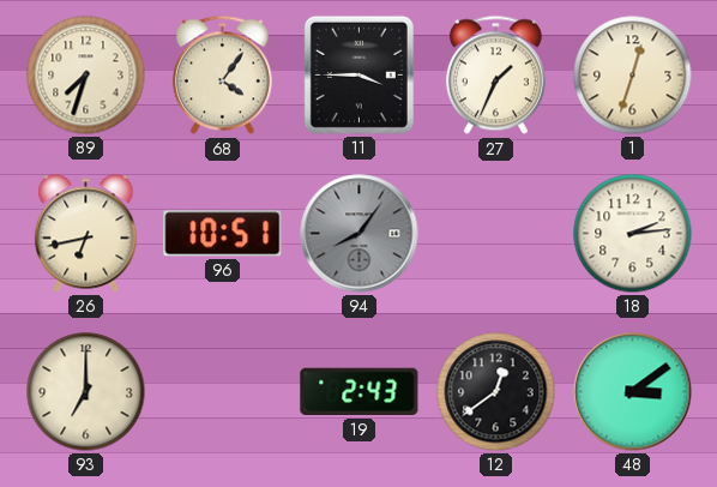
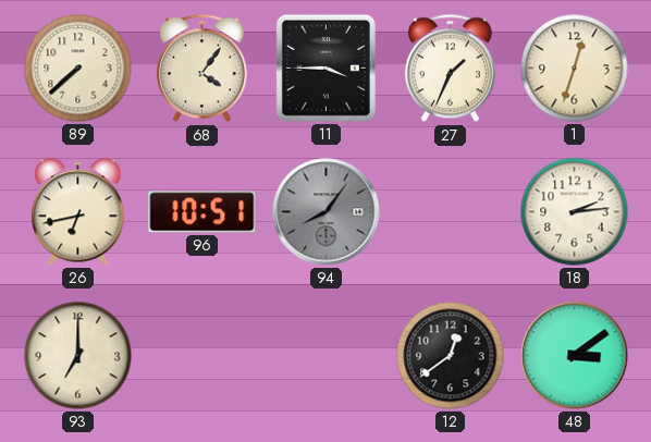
89: 7:33 -> 7:38
19: 2:43 -> none
